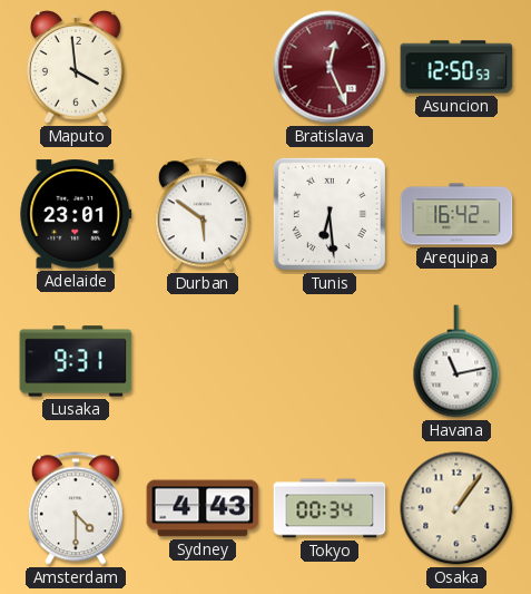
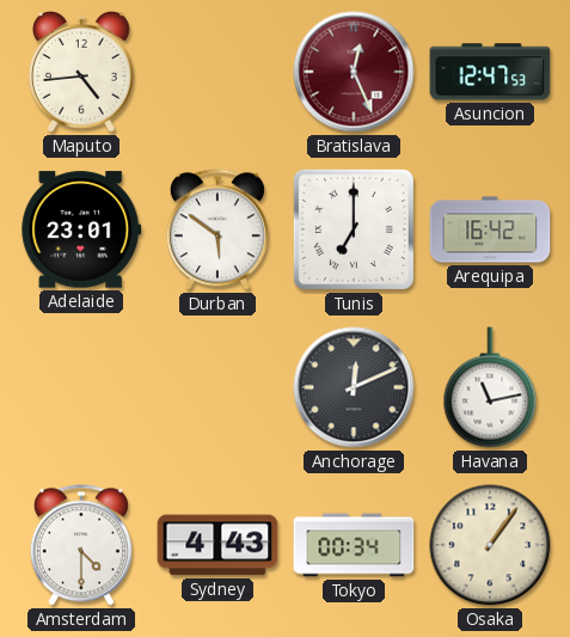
Maputo: 3:59 -> 4:44
Asuncion: 12:50 -> 12:47
Tunis: 6:29 -> 7:00
Lusaka: 9:31 -> none
Anchorage: none -> 12:11
